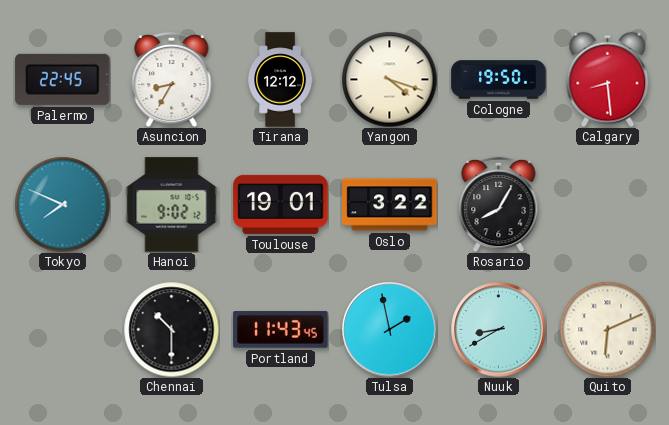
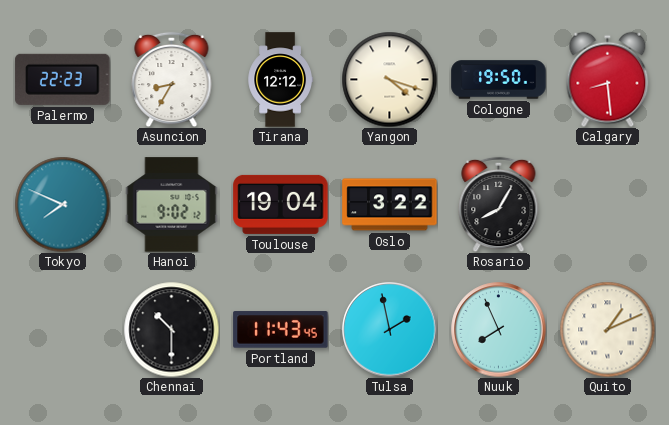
Palermo: 22:45 -> 22:23
Toulouse: 19:01 -> 19:04
Nuuk: 8:40 -> 7:56
Quito: 6:11 -> 1:11
